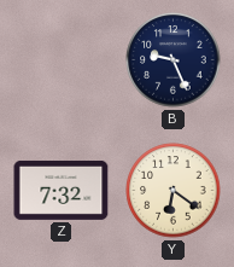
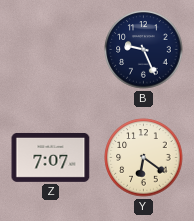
Z: 7:32 -> 7:07
